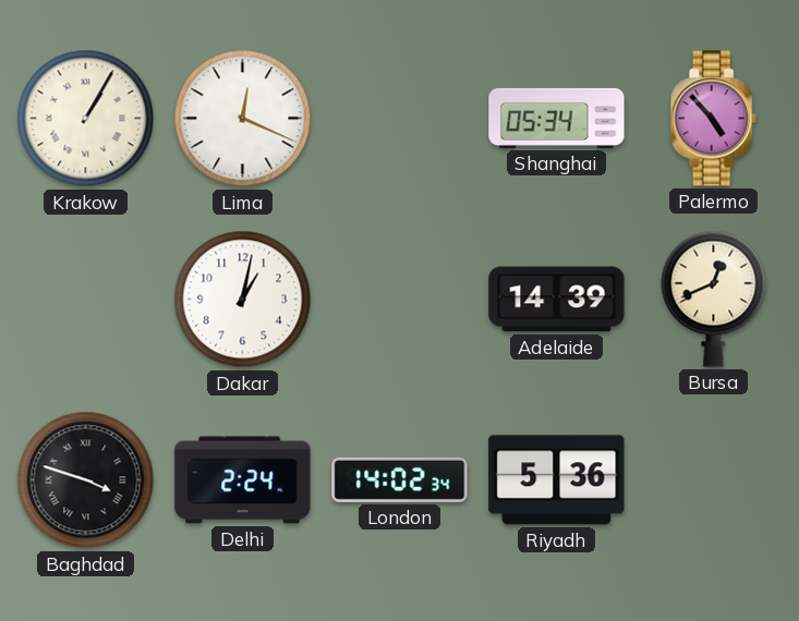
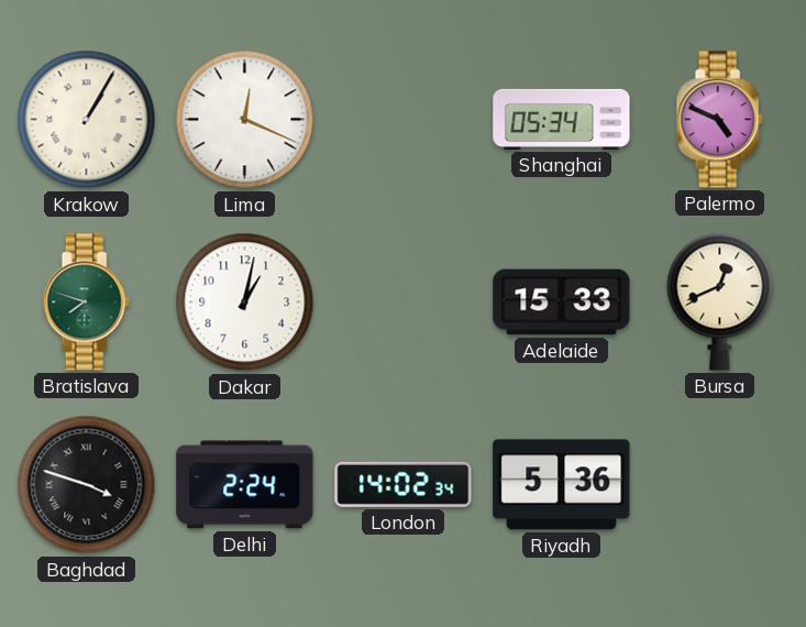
Palermo: 4:53 -> 4:49
Bratislava: none -> 7:48
Adelaide: 14:39 -> 15:33
